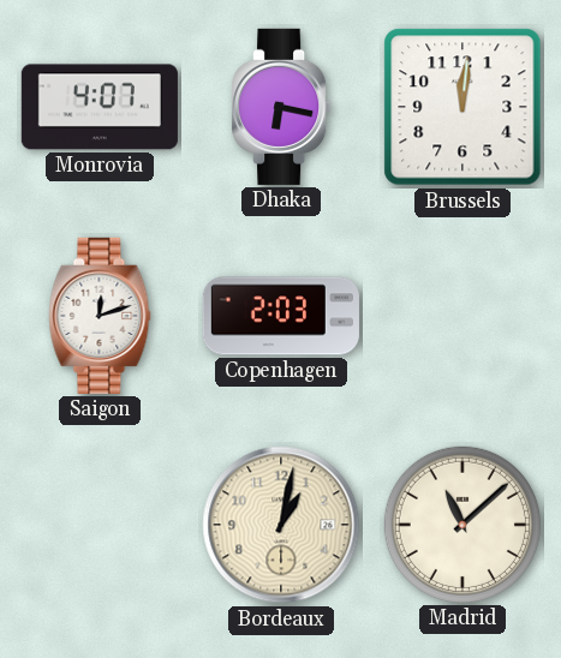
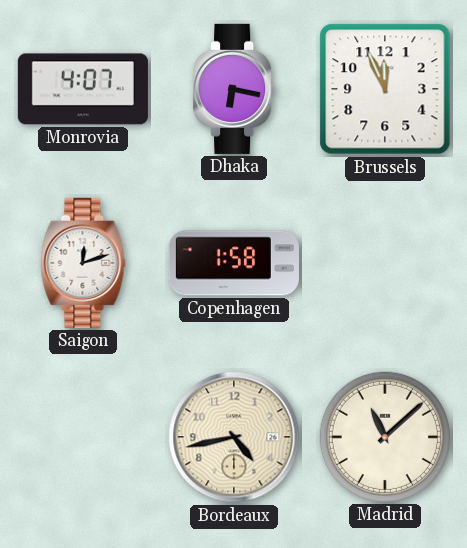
Brussels: 12:01 -> 11:56
Copenhagen: 2:03 -> 1:58
Bordeaux: 1:02 -> 4:43
